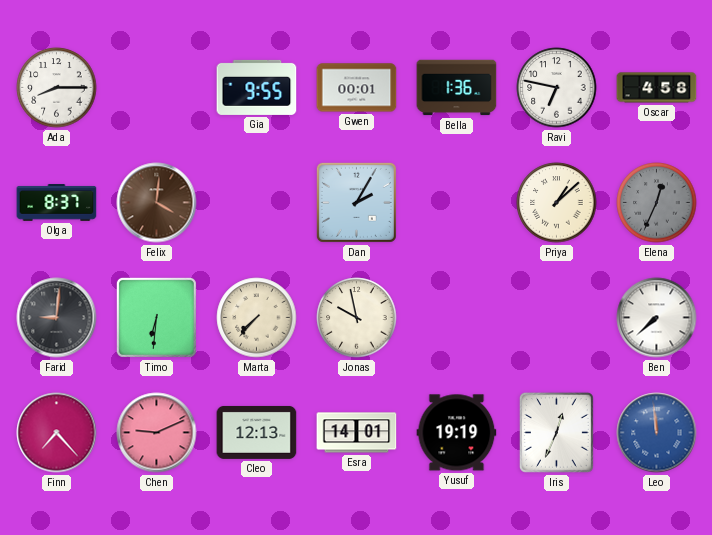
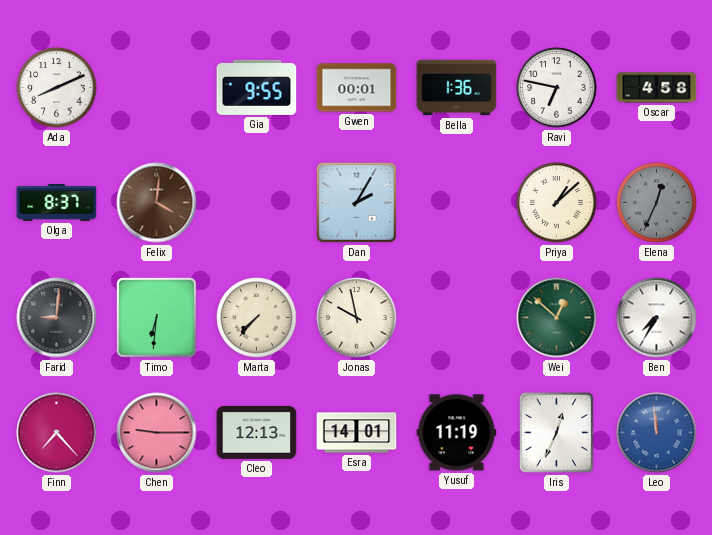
Ada: 8:15 -> 8:11
Wei: none -> 12:52
Ben: 7:38 -> 7:35
Chen: 9:11 -> 9:15
Yusuf: 19:19 -> 11:19
